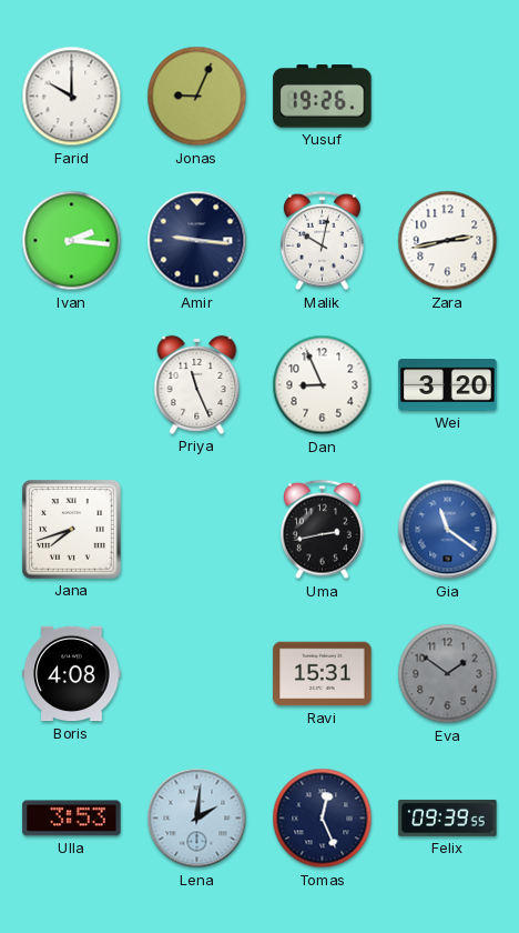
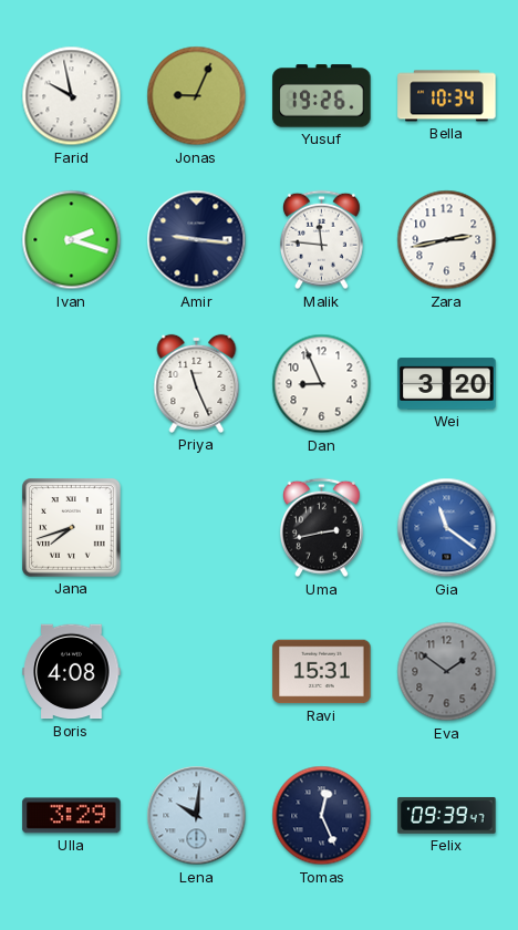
Farid: 10:00 -> 9:58
Bella: none -> 10:34
Ivan: 2:16 -> 2:18
Malik: 10:02 -> 11:46
Ulla: 3:53 -> 3:29
Lena: 2:01 -> 10:01
Felix: 09:39:55 -> 09:39:47
